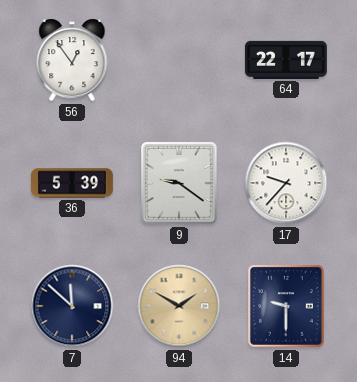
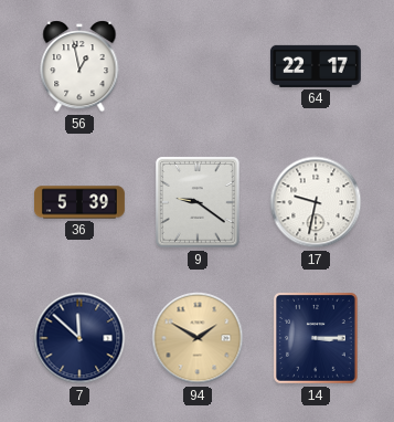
56: 12:54 -> 12:58
17: 9:37 -> 9:32
14: 9:30 -> 3:15
